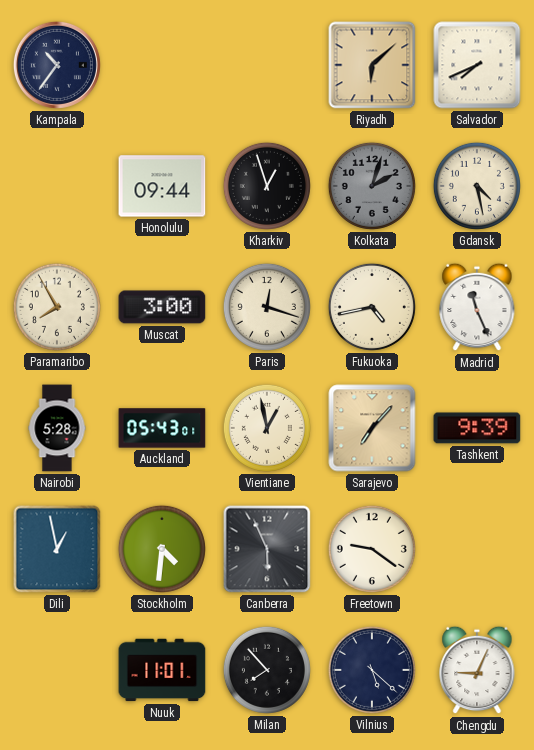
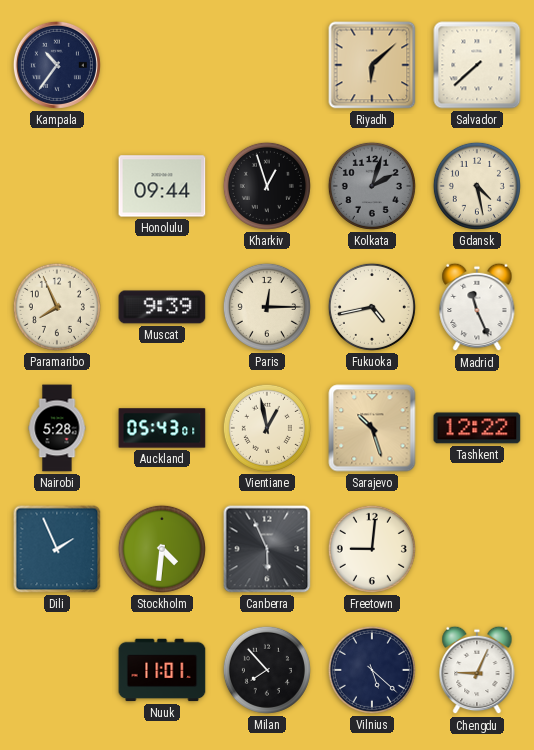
Salvador: 7:41 -> 7:38
Paramaribo: 7:55 -> 7:56
Muscat: 3:00 -> 9:39
Paris: 12:18 -> 12:15
Sarajevo: 7:07 -> 10:27
Tashkent: 9:39 -> 12:22
Dili: 12:58 -> 1:56
Freetown: 9:21 -> 9:01
